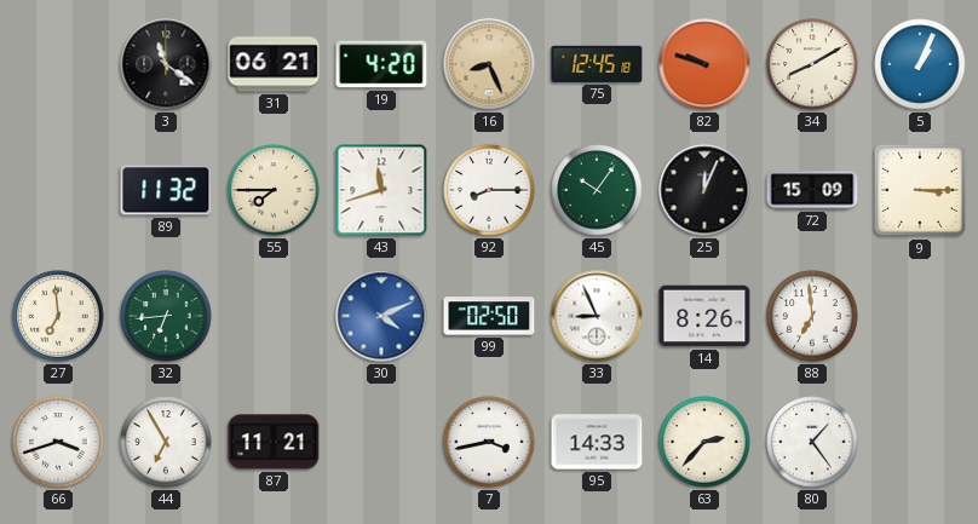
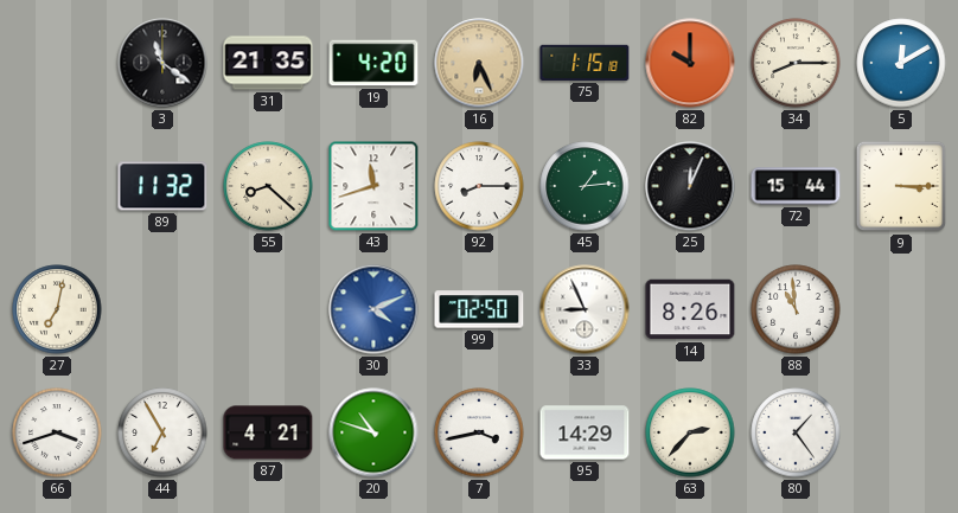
31: 06:21 -> 21:35
16: 8:26 -> 6:26
75: 12:45 -> 1:15
82: 9:48 -> 10:00
34: 8:10 -> 8:15
5: 1:04 -> 12:10
55: 7:45 -> 8:22
45: 10:06 -> 1:14
72: 15:09 -> 15:44
27: 6:59 -> 7:02
32: 6:44 -> none
88: 6:59 -> 10:59
87: 11:21 -> 4:21
20: none -> 10:48
95: 14:33 -> 14:29
